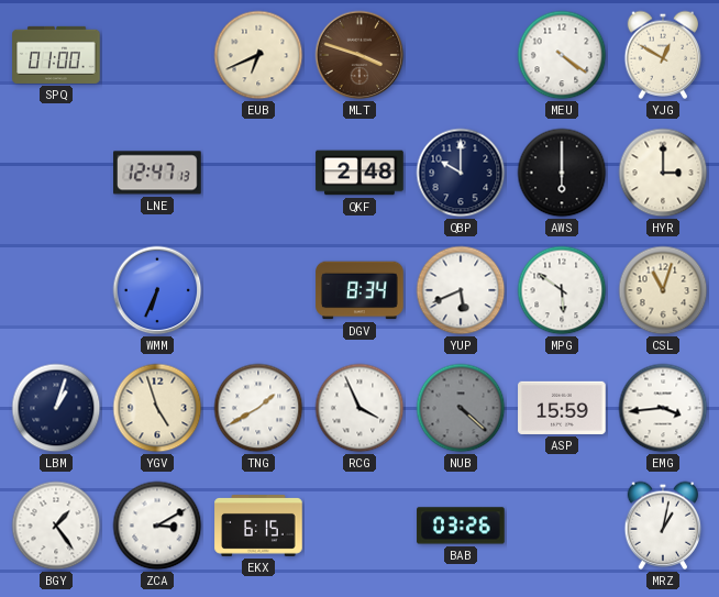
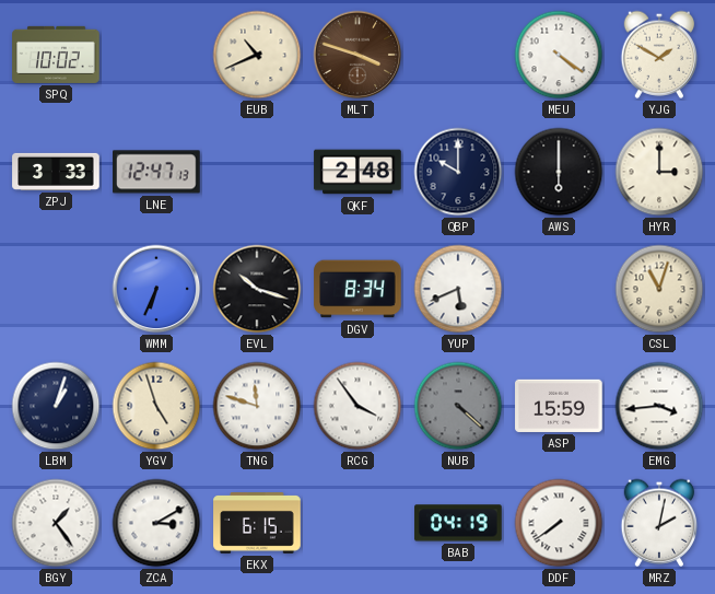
SPQ: 01:00 -> 10:02
EUB: 6:41 -> 10:41
YJG: 12:50 -> 1:50
ZPJ: none -> 3:33
EVL: none -> 10:18
MPG: 5:51 -> none
TNG: 1:40 -> 11:48
RCG: 3:56 -> 3:54
BAB: 03:26 -> 04:19
DDF: none -> 7:39
MRZ: 1:02 -> 2:02
